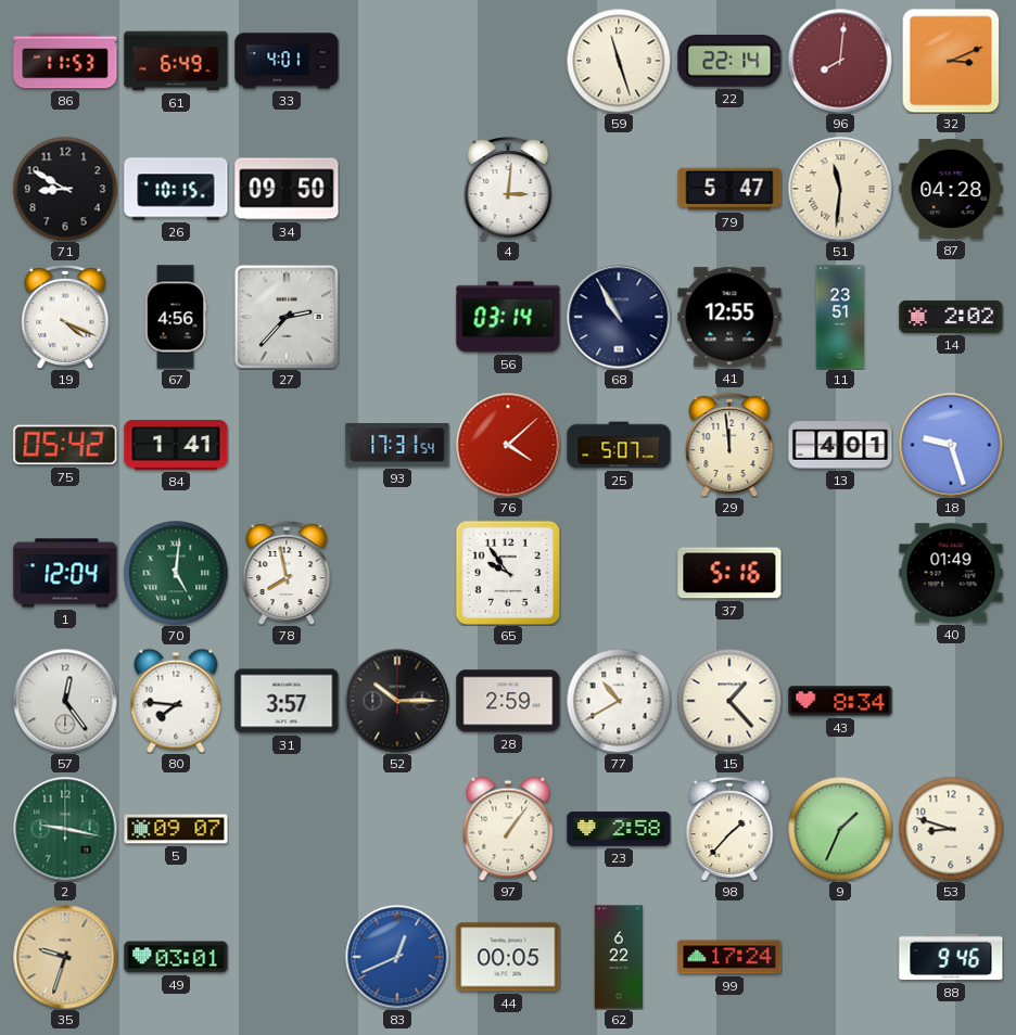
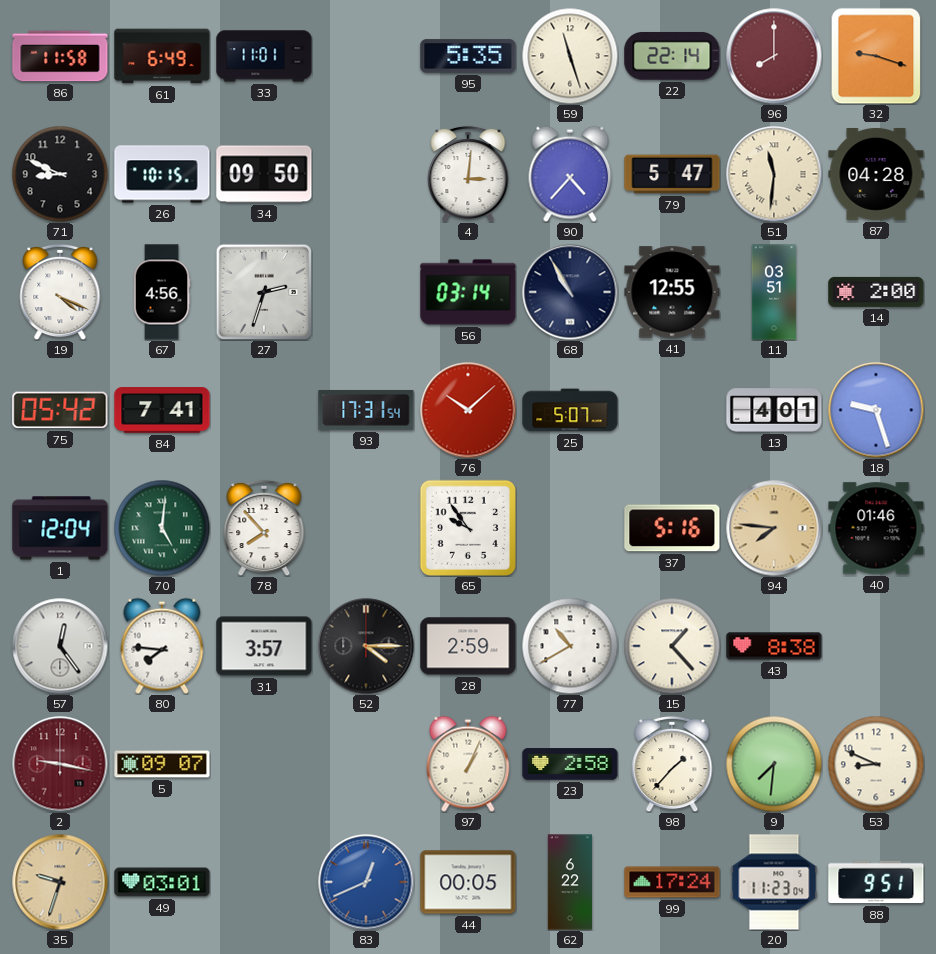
86: 11:53 -> 11:58
33: 4:01 -> 11:01
95: none -> 5:35
96: 8:01 -> 8:00
32: 3:11 -> 9:18
71: 8:50 -> 8:49
90: none -> 4:37
27: 2:37 -> 2:33
11: 23:51 -> 03:51
14: 2:02 -> 2:00
84: 1:41 -> 7:41
76: 4:08 -> 10:08
29: 11:59 -> none
78: 7:58 -> 7:53
94: none -> 7:46
40: 01:49 -> 01:46
52: 10:15 -> 4:15
43: 8:34 -> 8:38
2 dial: green -> burgundy
97: 1:06 -> 1:04
9: 1:34 -> 7:31
53: 8:48 -> 8:49
20: none -> 11:23
88: 9:46 -> 9:51
